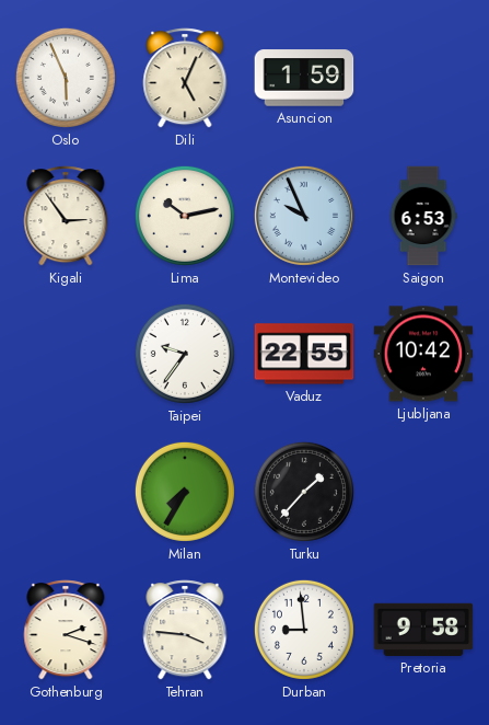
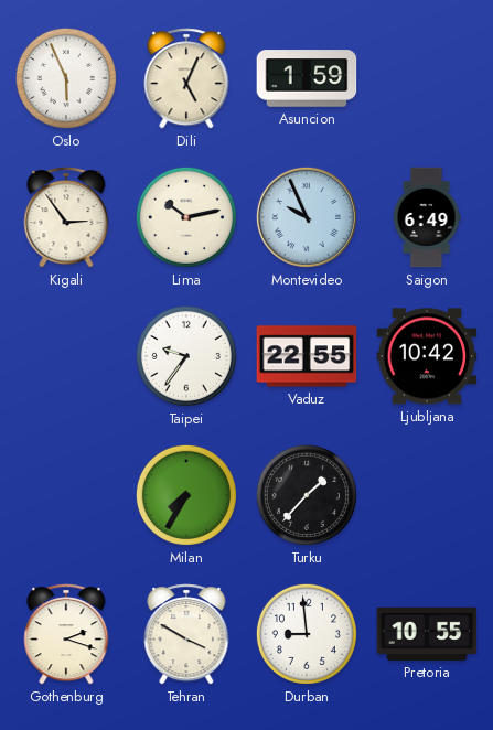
Saigon: 6:53 -> 6:49
Tehran: 3:46 -> 3:50
Pretoria: 9:58 -> 10:55
